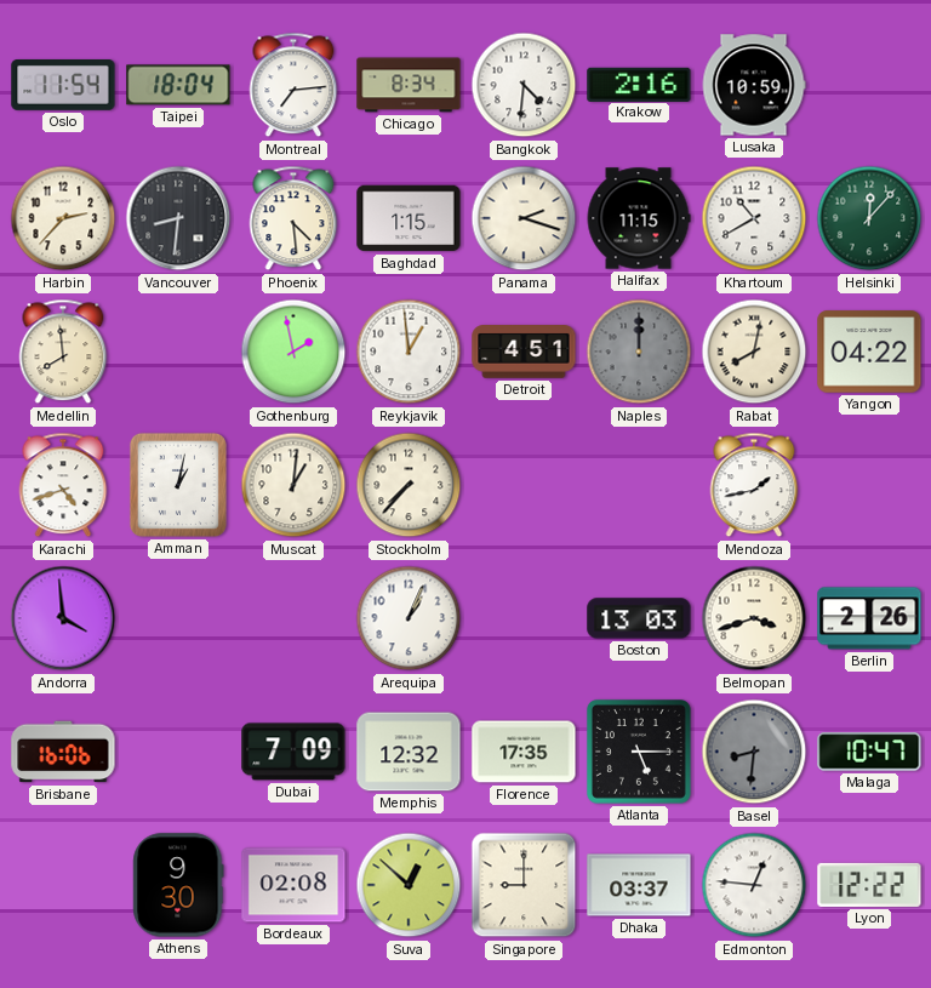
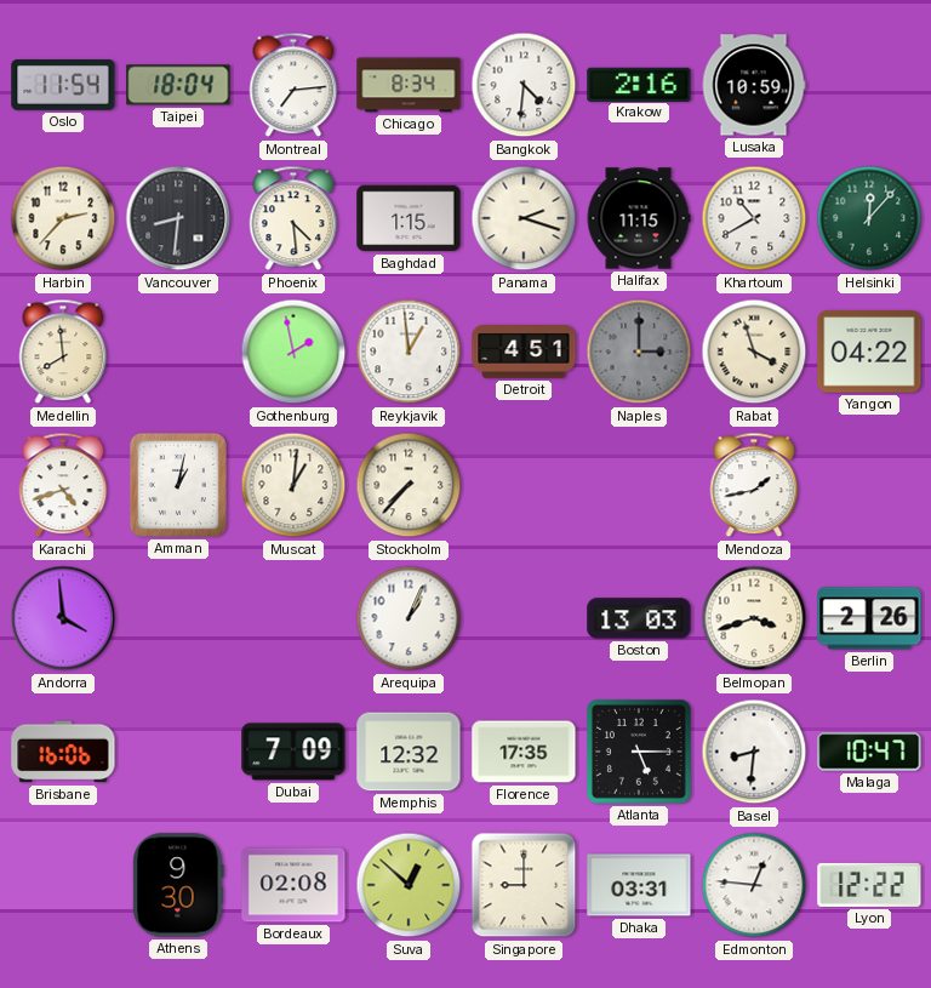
Naples: 12:00 -> 3:00
Rabat: 8:02 -> 3:57
Basel dial: grey -> white
Dhaka: 03:37 -> 03:31
